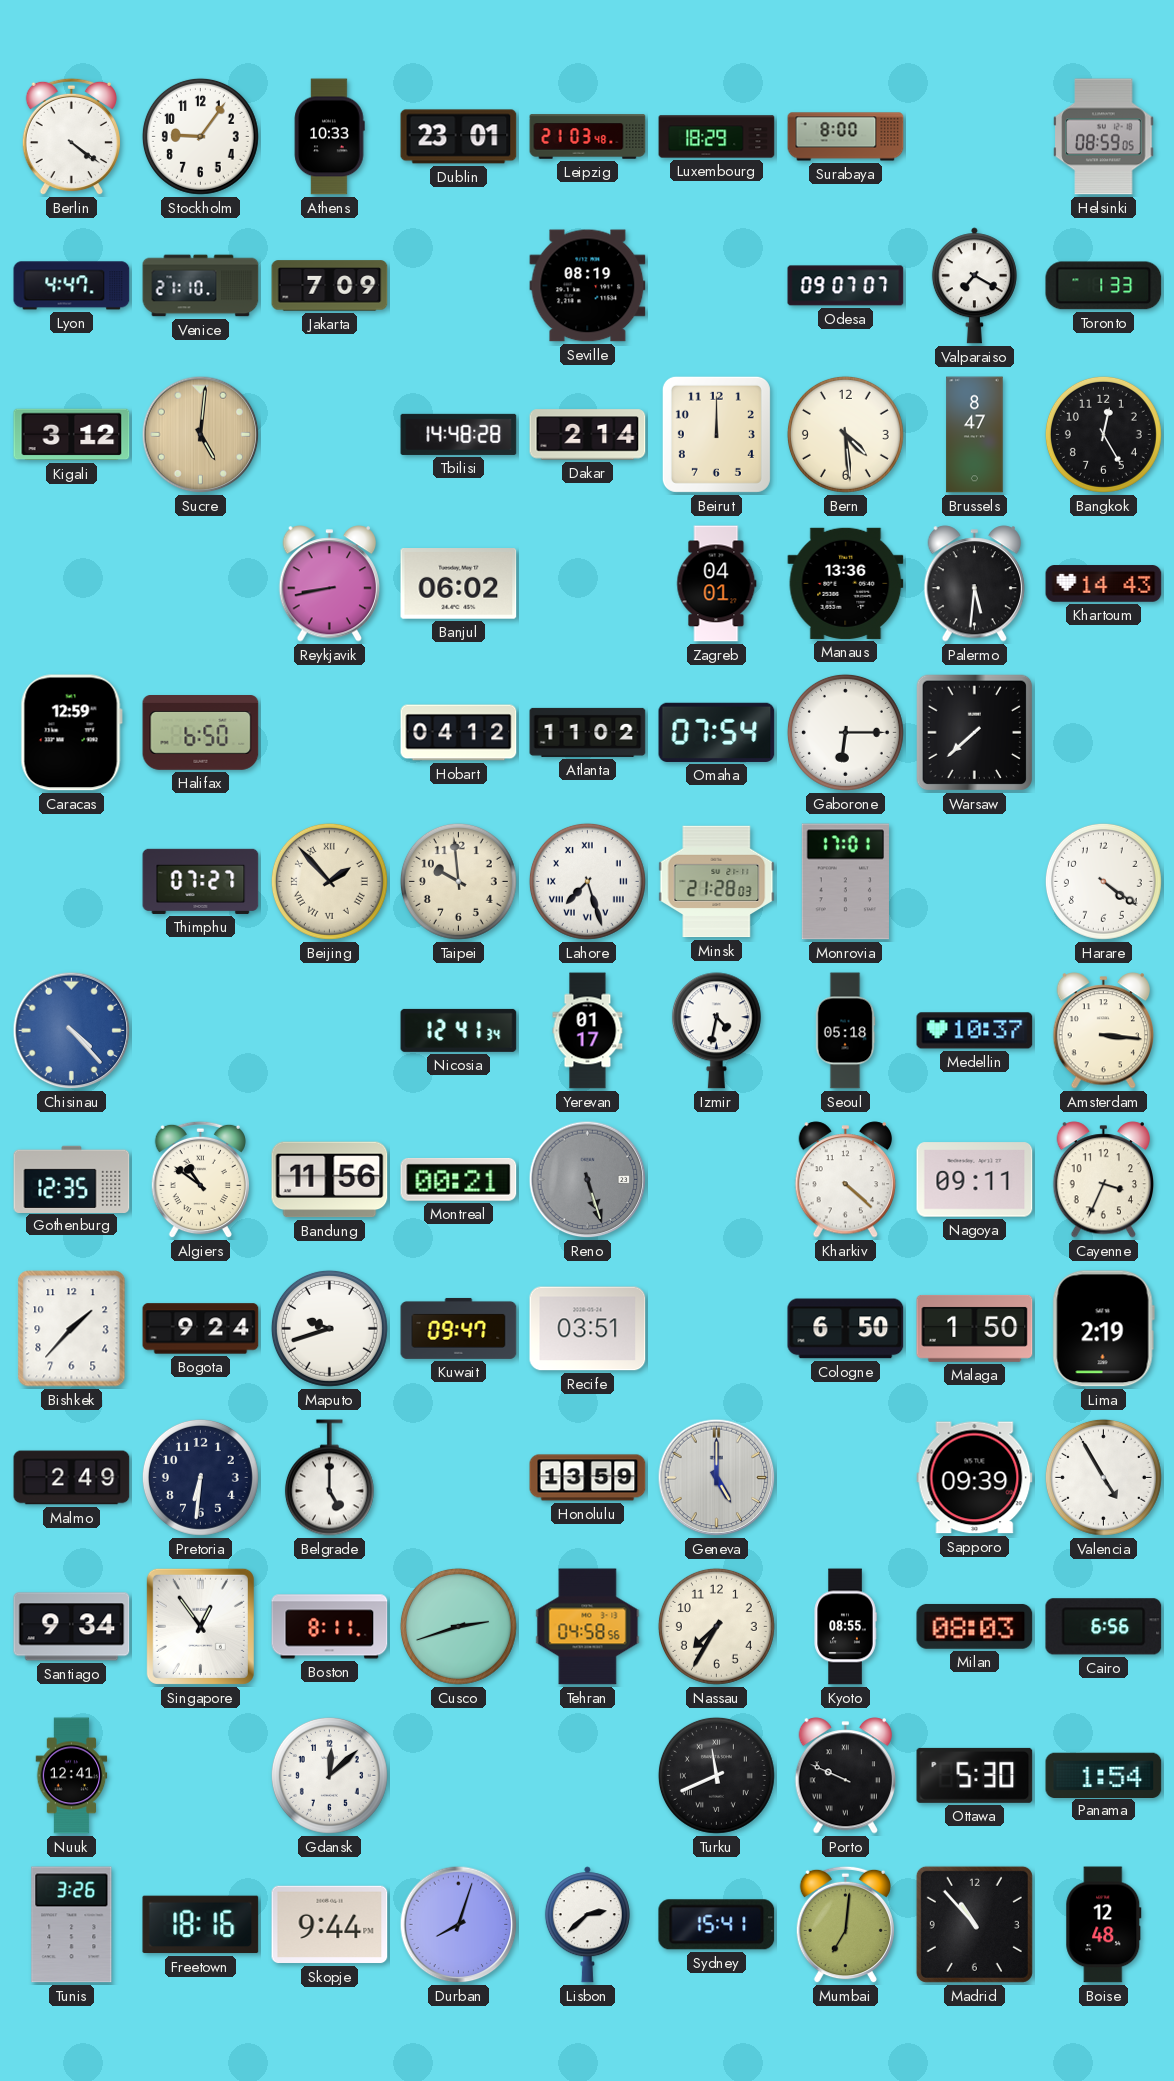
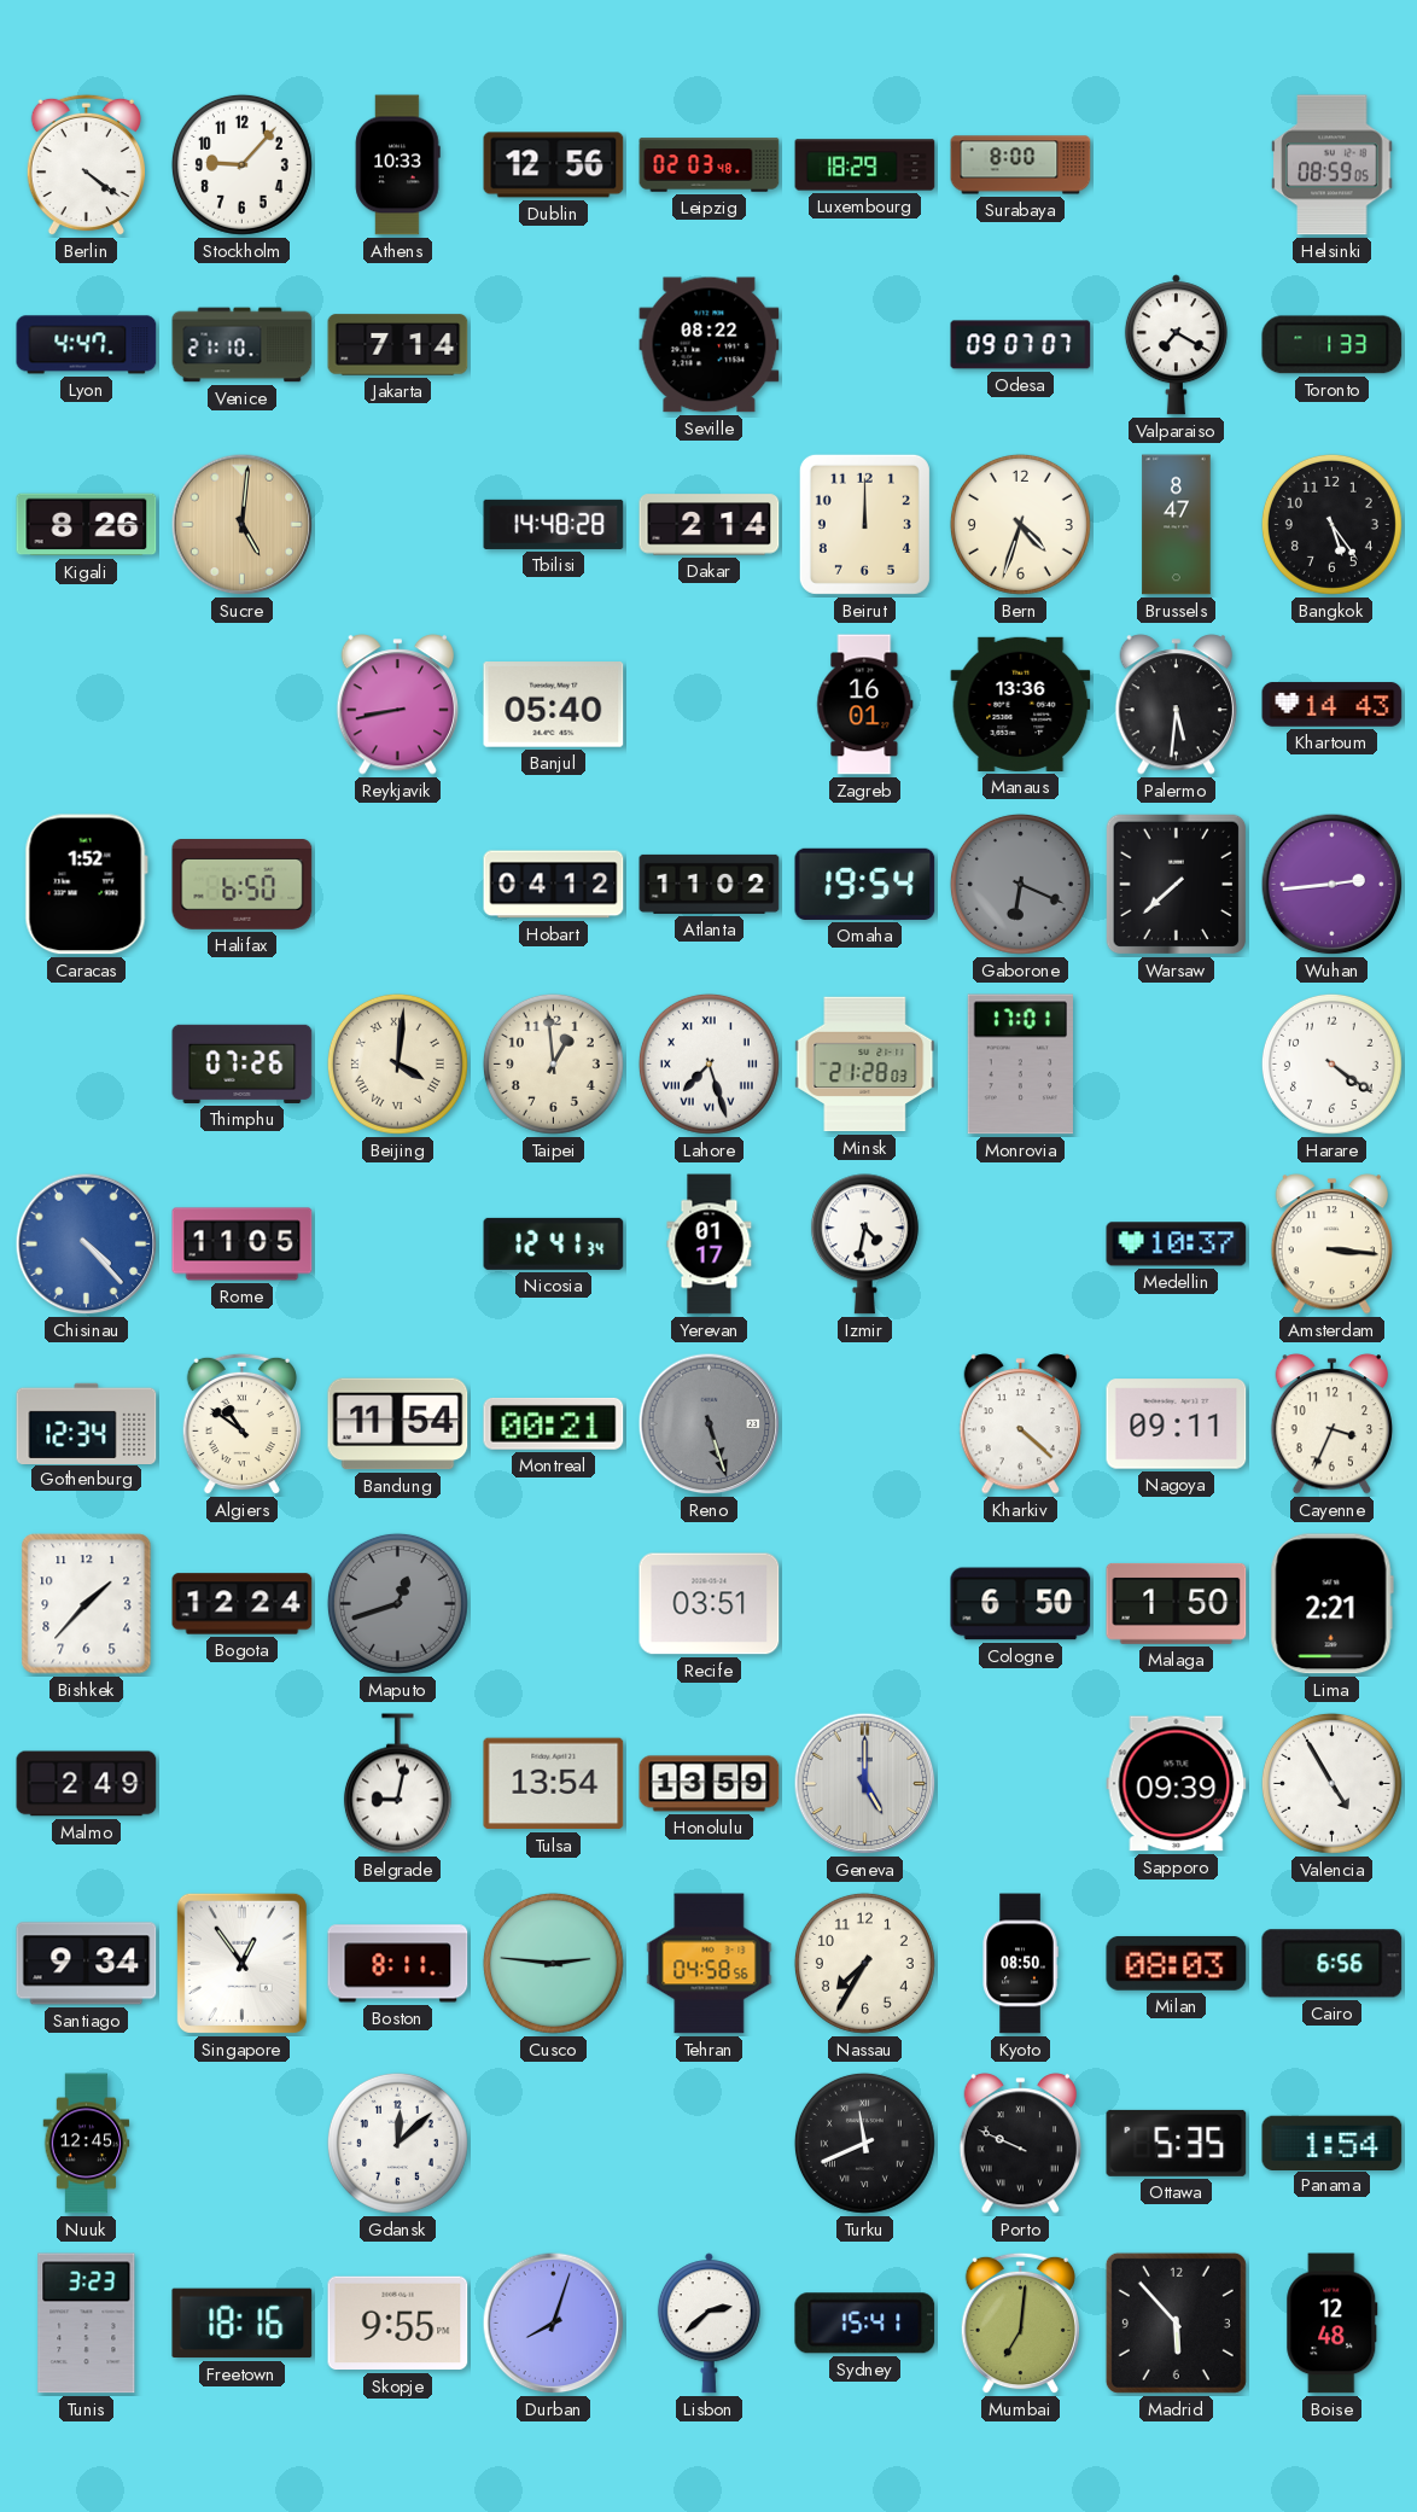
Stockholm: 9:06 -> 9:07
Dublin: 23:01 -> 12:56
Leipzig: 21:03 -> 02:03
Jakarta: 7:09 -> 7:14
Seville: 08:19 -> 08:22
Kigali: 3:12 -> 8:26
Bern: 4:29 -> 4:33
Bangkok: 12:25 -> 5:24
Banjul: 06:02 -> 05:40
Zagreb: 04:01 -> 16:01
Caracas: 12:59 -> 1:52
Omaha: 07:54 -> 19:54
Gaborone: 6:15 -> 6:19
Gaborone dial: white -> grey
Wuhan: none -> 2:44
Thimphu: 07:27 -> 07:26
Beijing: 1:53 -> 4:01
Taipei: 9:59 -> 12:59
Rome: none -> 11:05
Seoul: 05:18 -> none
Gothenburg: 12:35 -> 12:34
Bandung: 11:56 -> 11:54
Bogota: 9:24 -> 12:24
Maputo: 9:42 -> 12:42
Maputo dial: white -> grey
Kuwait: 09:47 -> none
Lima: 2:19 -> 2:21
Pretoria: 6:31 -> none
Belgrade: 5:00 -> 9:02
Tulsa: none -> 13:54
Cusco: 2:42 -> 2:46
Kyoto: 08:55 -> 08:50
Nuuk: 12:41 -> 12:45
Ottawa: 5:30 -> 5:35
Tunis: 3:26 -> 3:23
Skopje: 9:44 -> 9:55
Madrid: 10:53 -> 5:53
